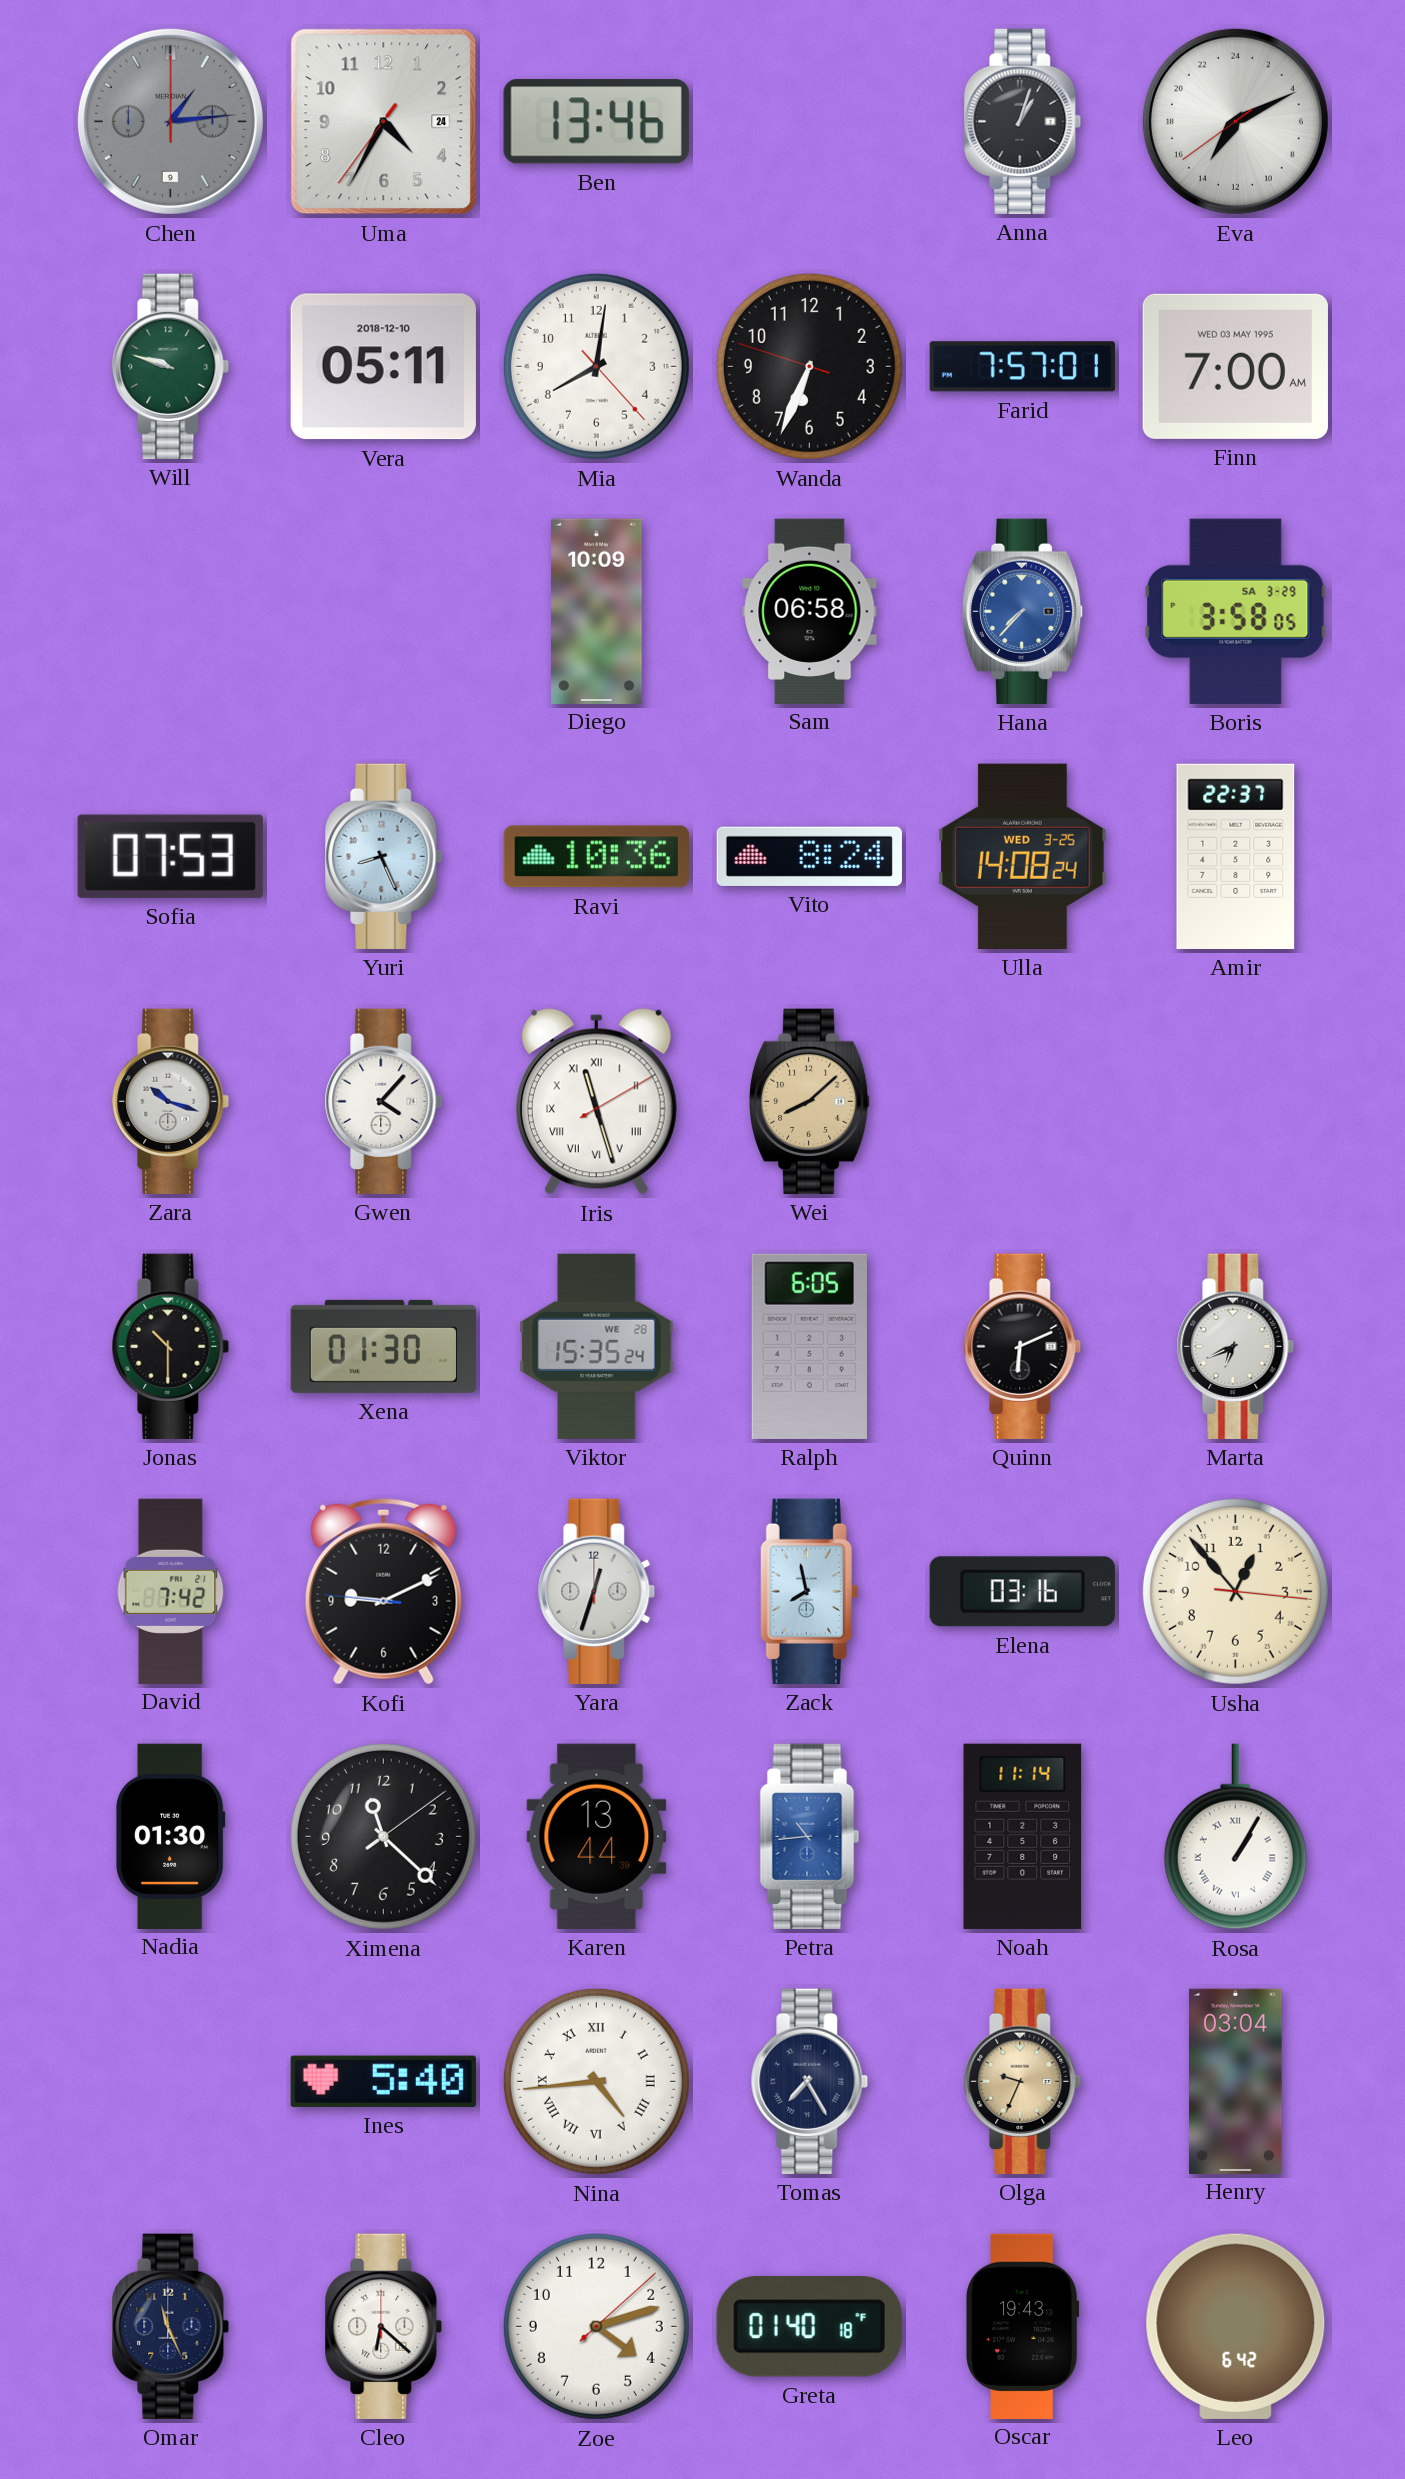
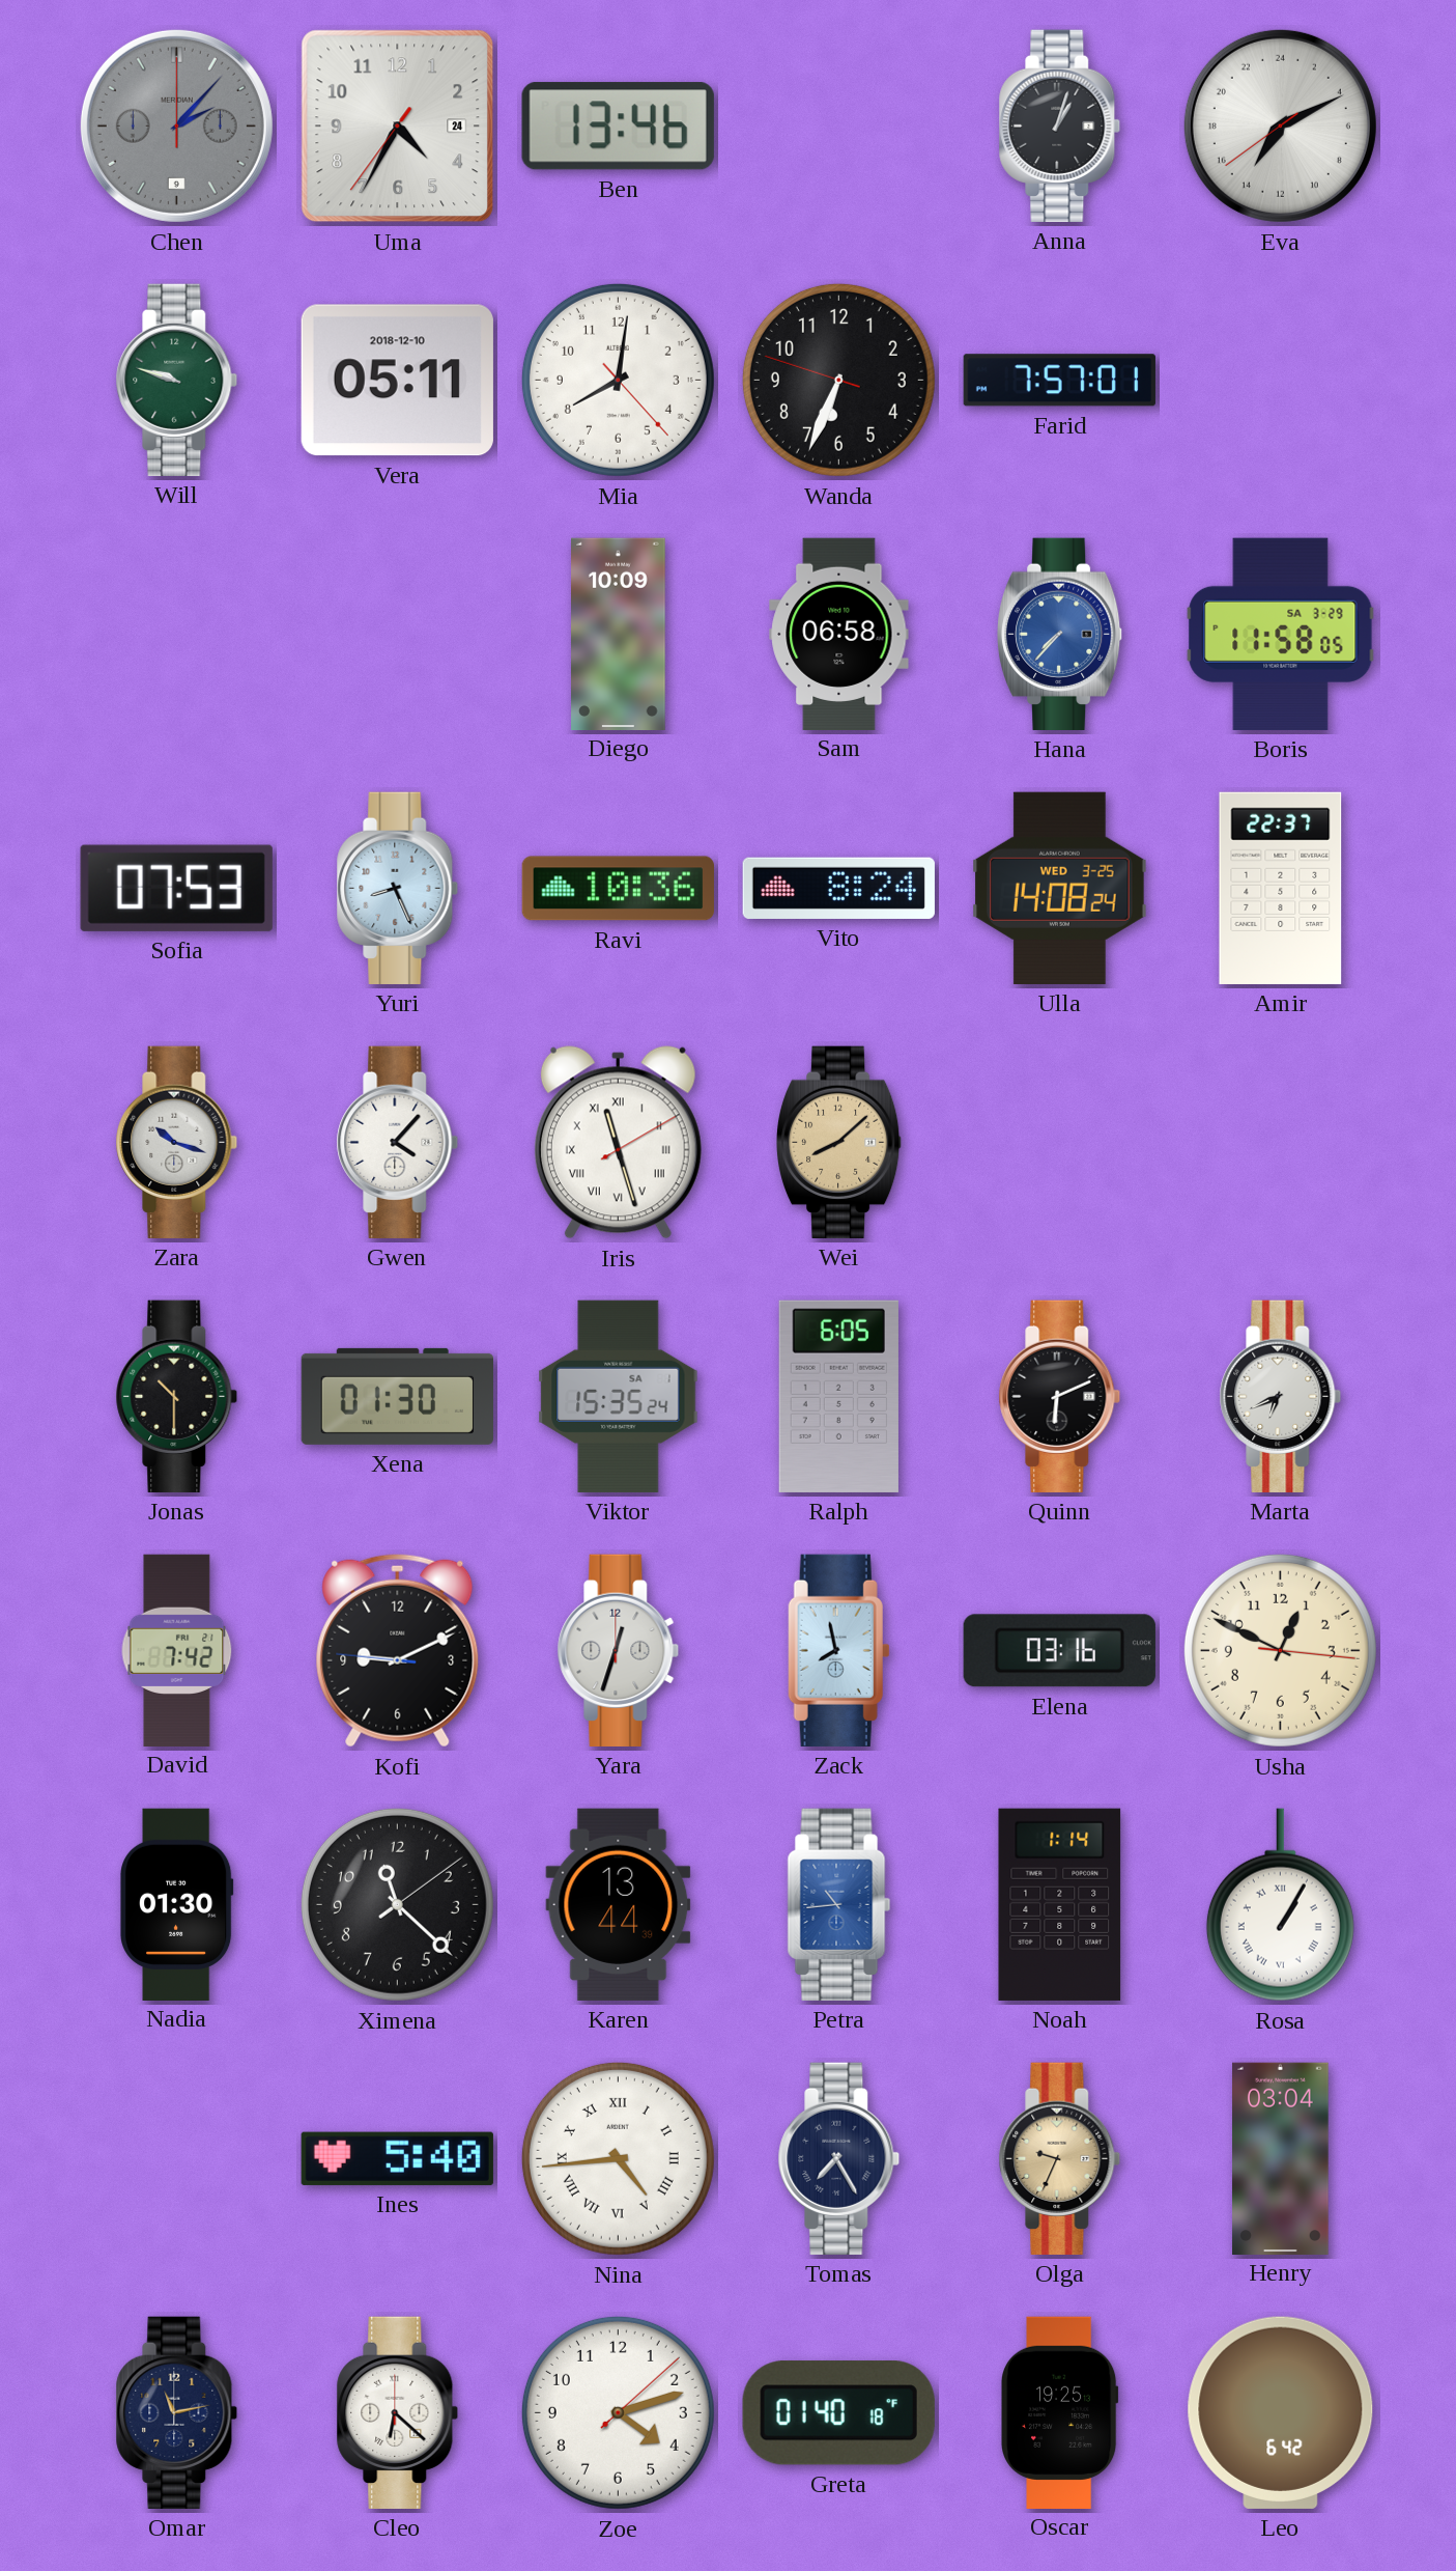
Chen: 1:14 -> 2:07
Finn: 7:00 -> none
Boris: 3:58 -> 11:58
Viktor date: WE 28 -> SA 1
Usha: 12:53 -> 12:49
Noah: 11:14 -> 1:14
Omar: 11:26 -> 11:13
Oscar: 19:43 -> 19:25
